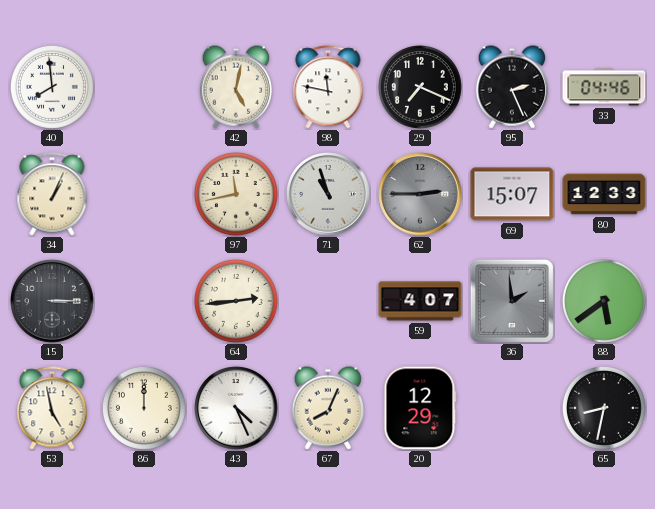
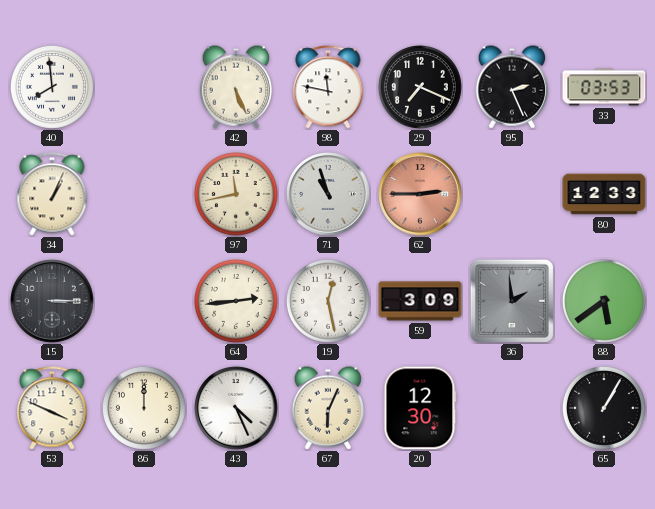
42: 5:02 -> 5:26
33: 04:46 -> 03:53
62 dial: grey -> salmon
69: 15:07 -> none
19: none -> 12:28
59: 4:07 -> 3:09
53: 4:58 -> 3:49
67: 8:04 -> 6:04
20: 12:29 -> 12:30
65: 8:32 -> 1:05
